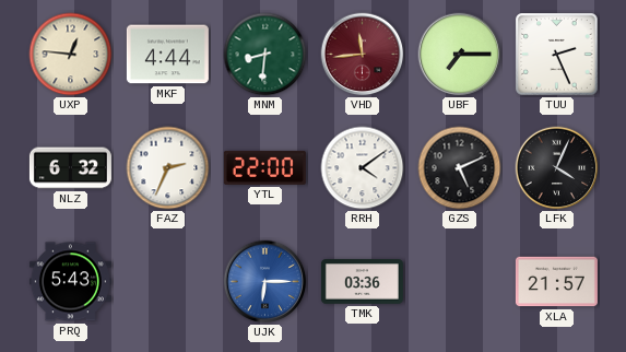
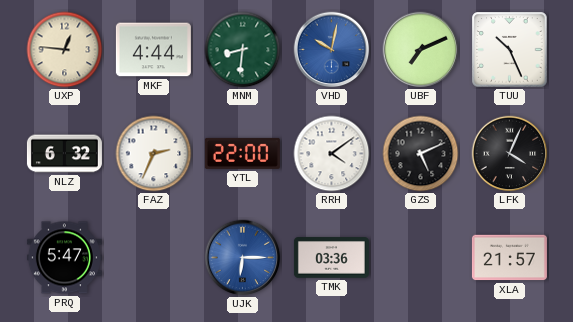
VHD: 11:44 -> 10:02
VHD dial: burgundy -> blue
UBF: 7:15 -> 7:11
TUU: 2:26 -> 10:26
PRQ: 5:43 -> 5:47
